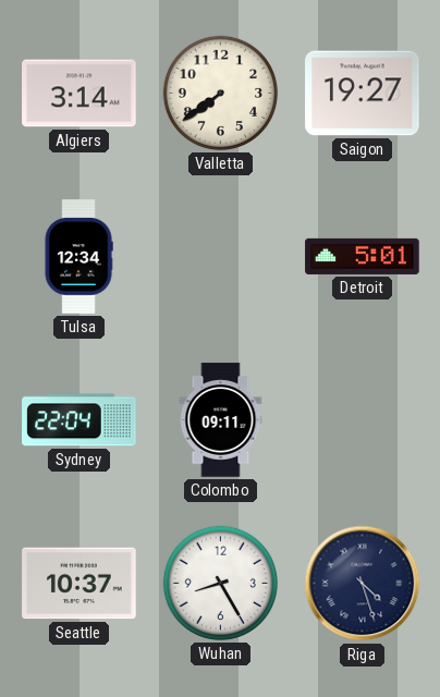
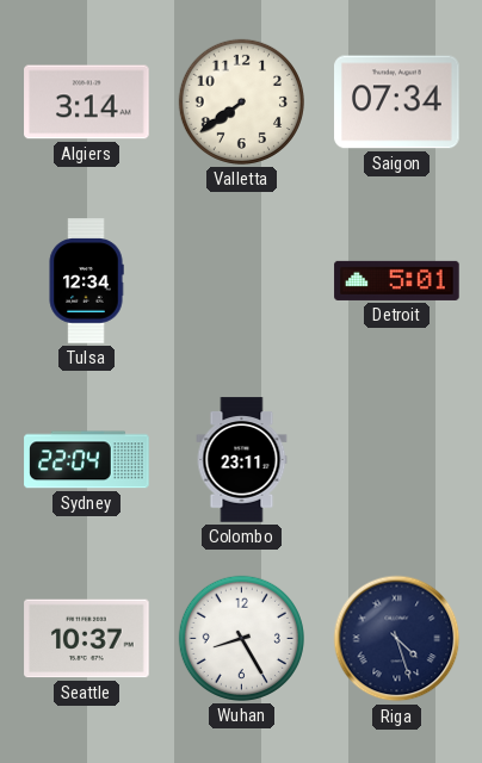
Saigon: 19:27 -> 07:34
Colombo: 09:11 -> 23:11
